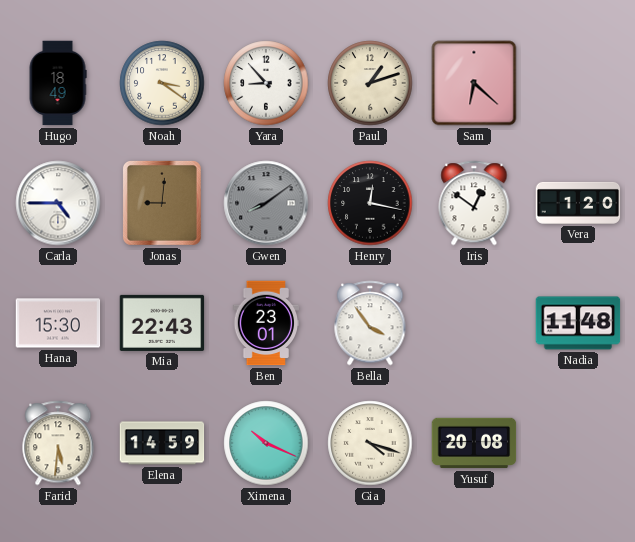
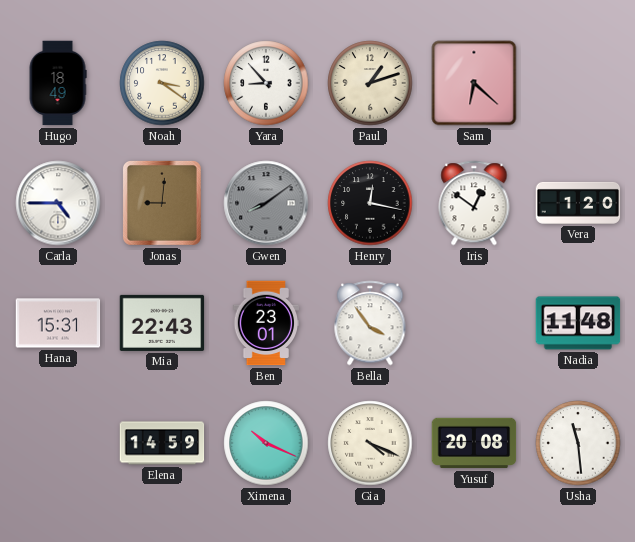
Hana: 15:30 -> 15:31
Farid: 5:31 -> none
Gia: 4:18 -> 4:19
Usha: none -> 11:29
